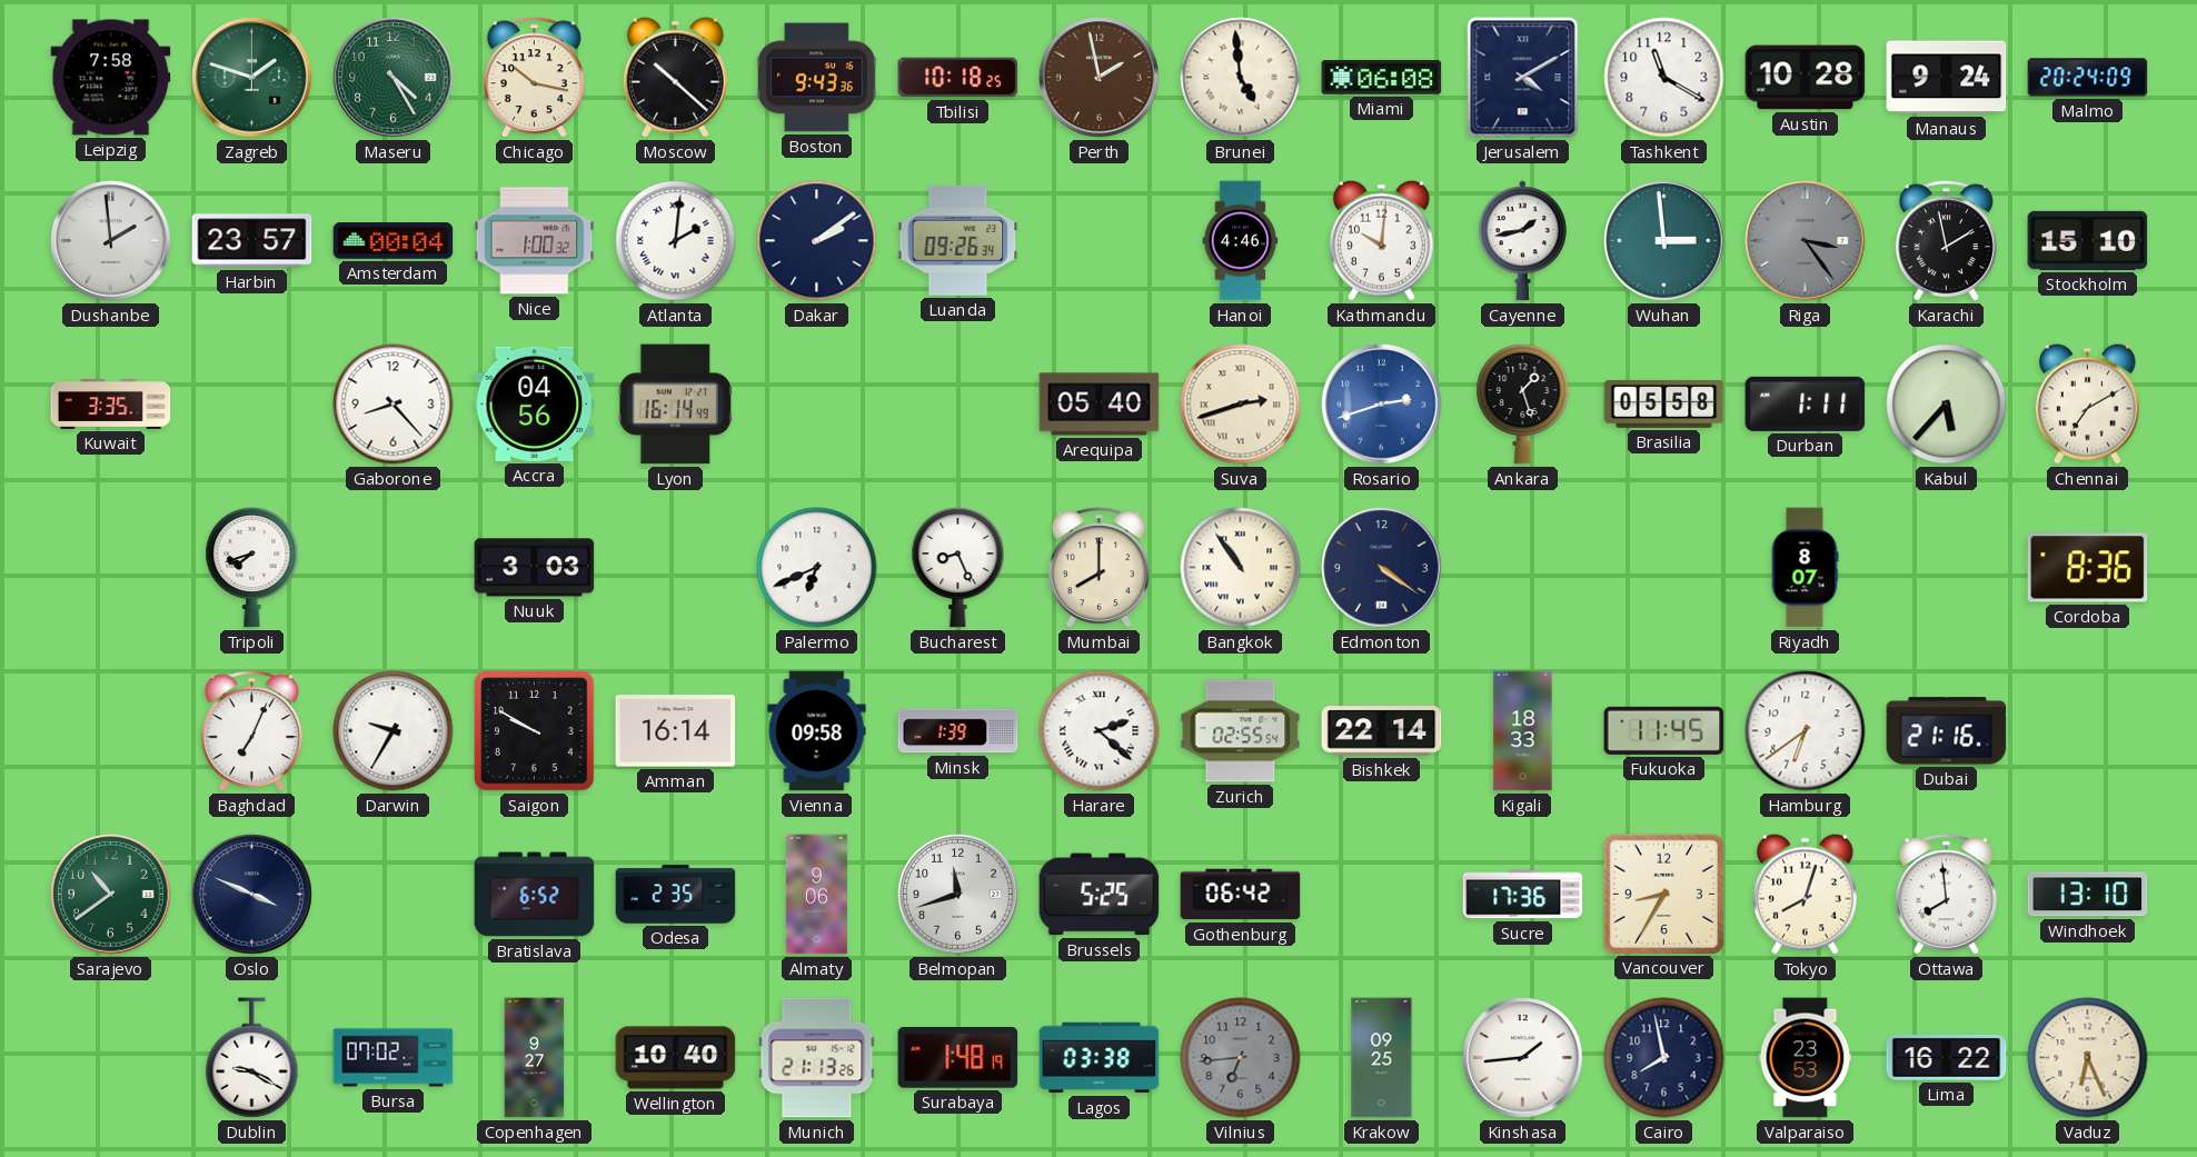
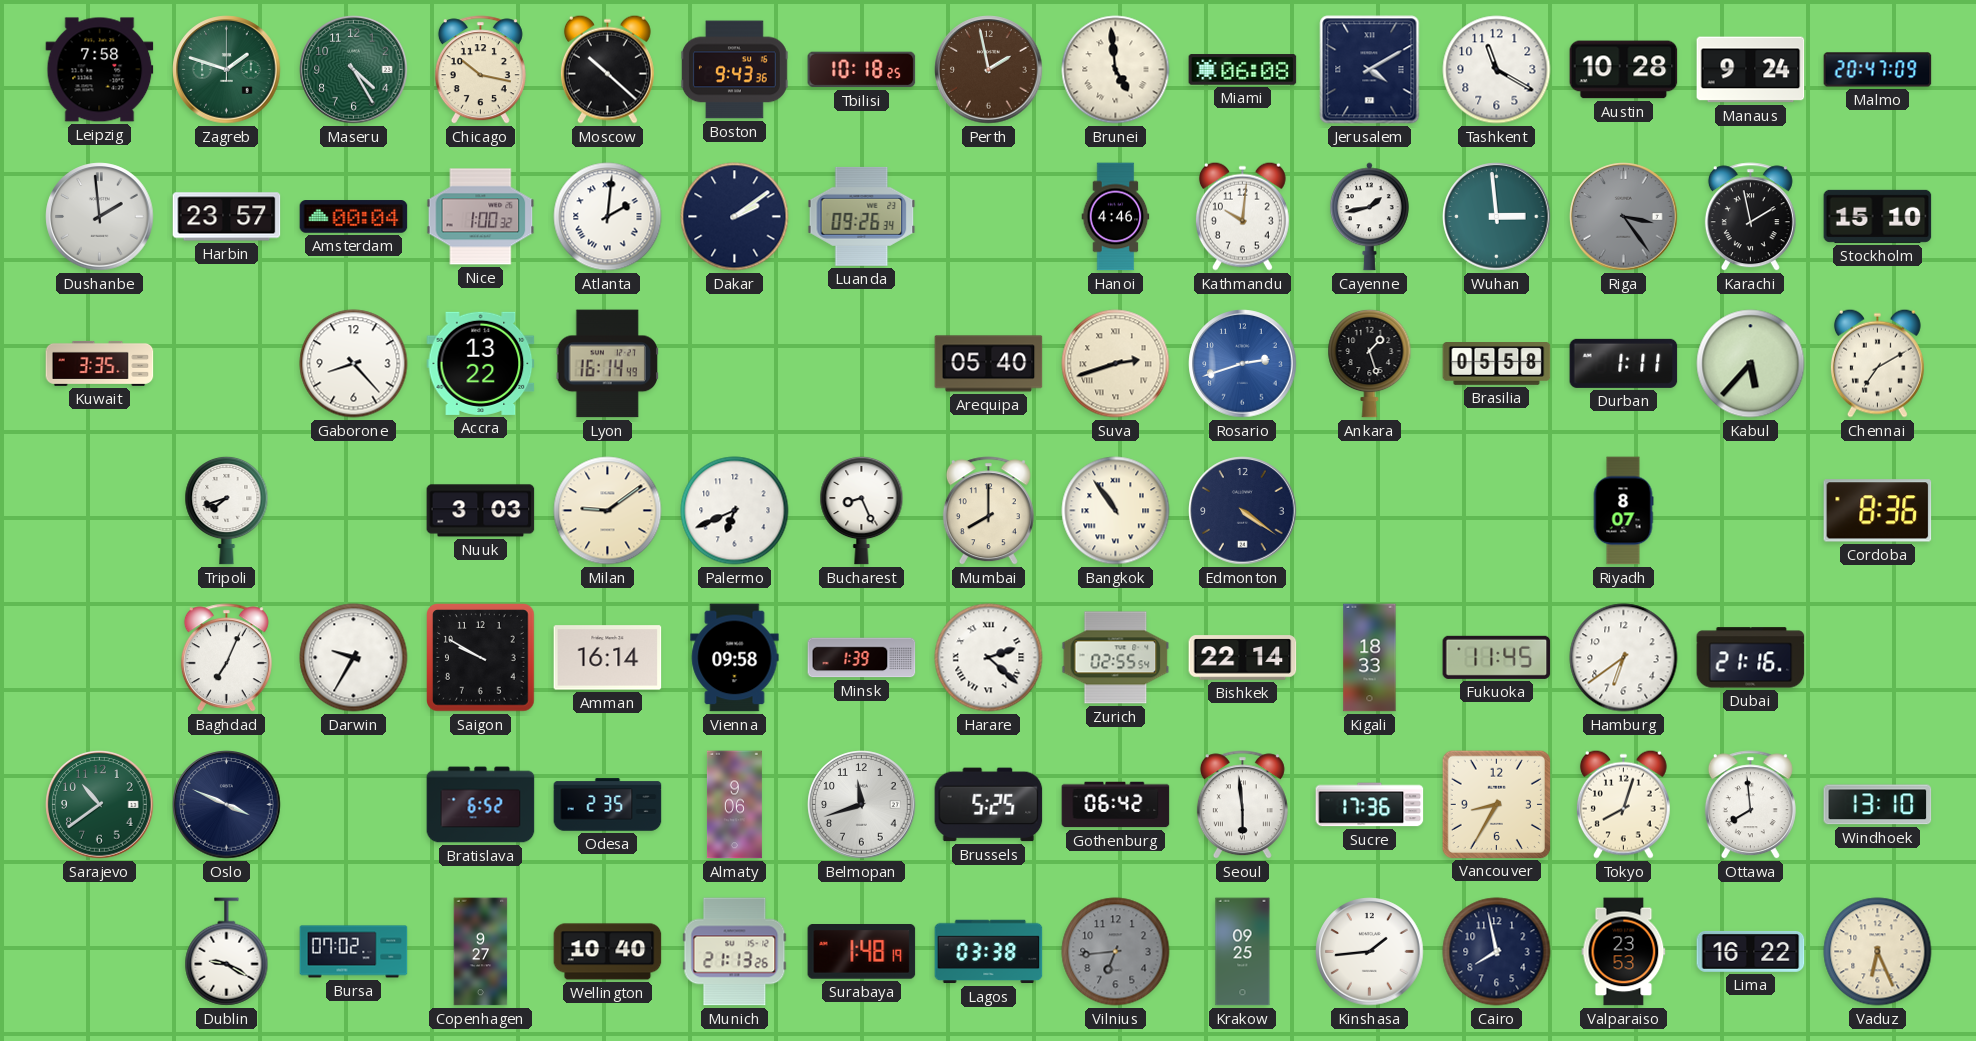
Malmo: 20:24 -> 20:47
Accra: 04:56 -> 13:22
Milan: none -> 9:09
Seoul: none -> 5:59
